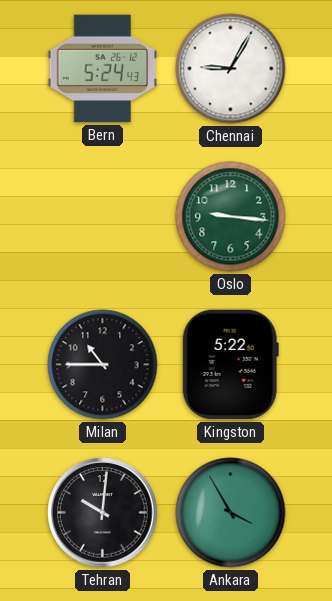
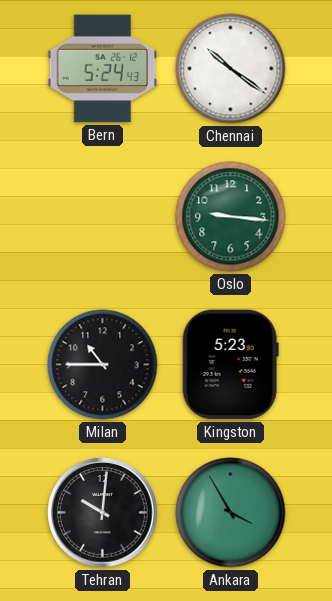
Chennai: 9:05 -> 10:21
Kingston: 5:22 -> 5:23
